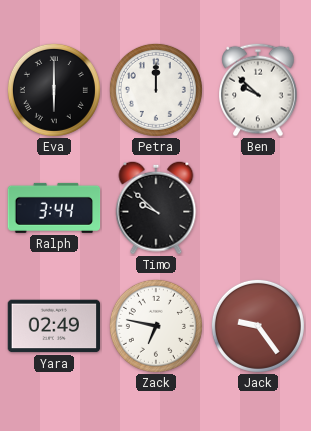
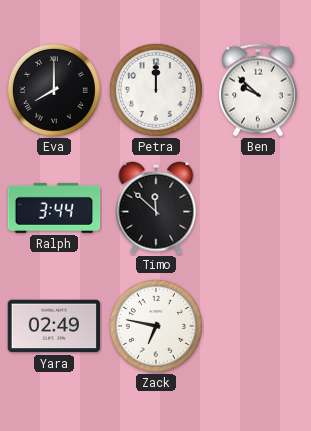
Eva: 6:00 -> 8:00
Timo: 9:52 -> 11:52
Jack: 9:24 -> none
